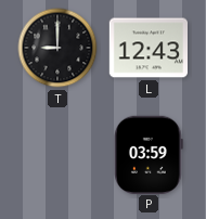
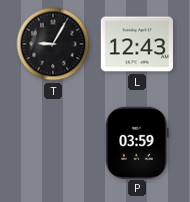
T: 9:00 -> 9:05
